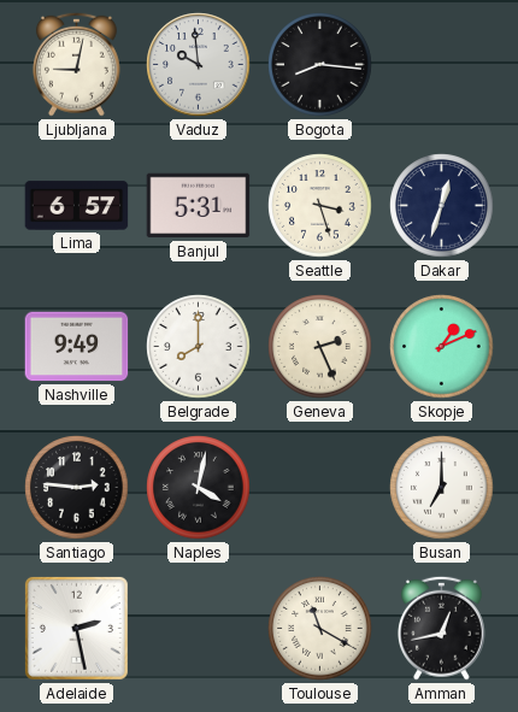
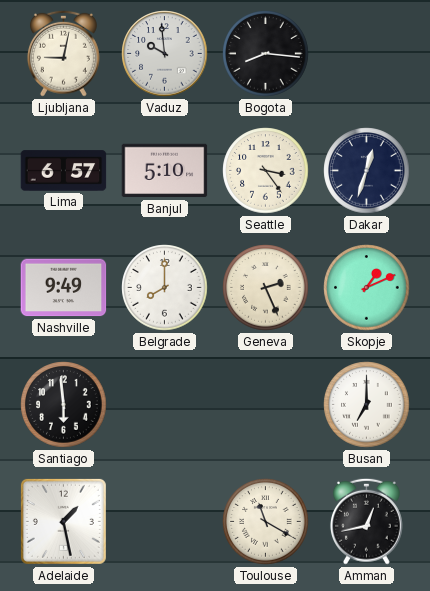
Banjul: 5:31 -> 5:10
Seattle: 3:27 -> 3:24
Santiago: 2:46 -> 5:59
Naples: 4:02 -> none
Adelaide: 2:28 -> 1:28
